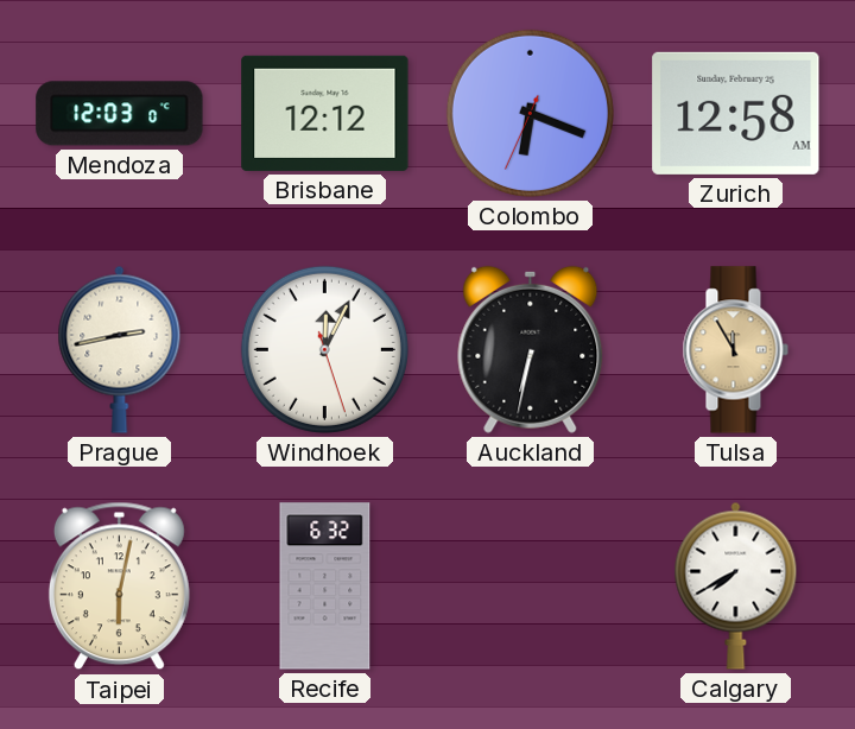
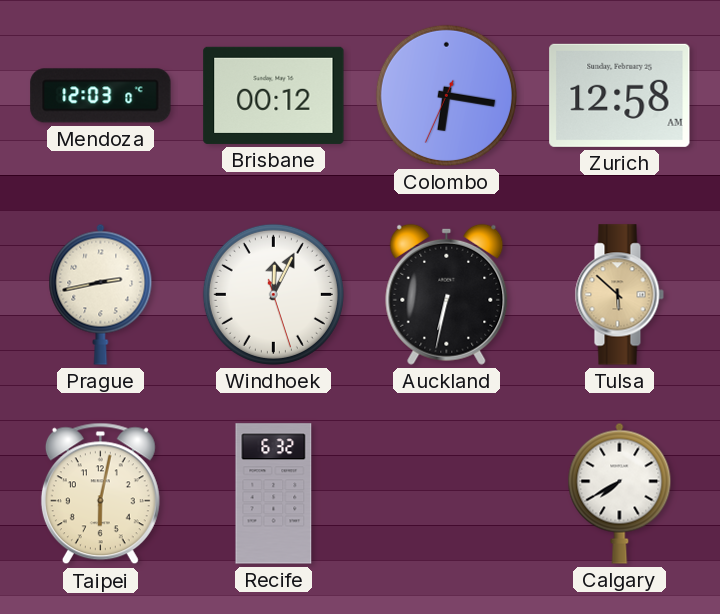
Brisbane: 12:12 -> 00:12
Colombo: 6:18 -> 6:16
Tulsa: 11:55 -> 5:52
